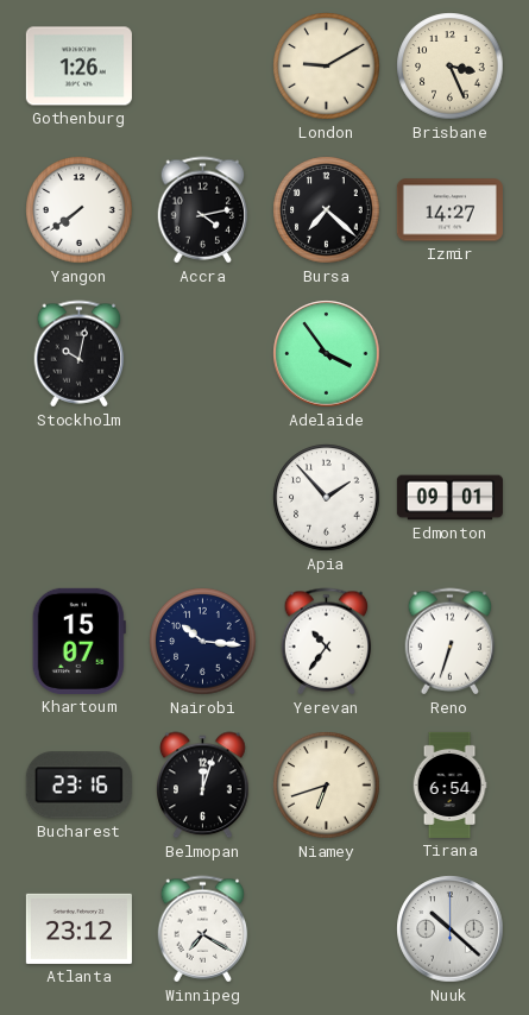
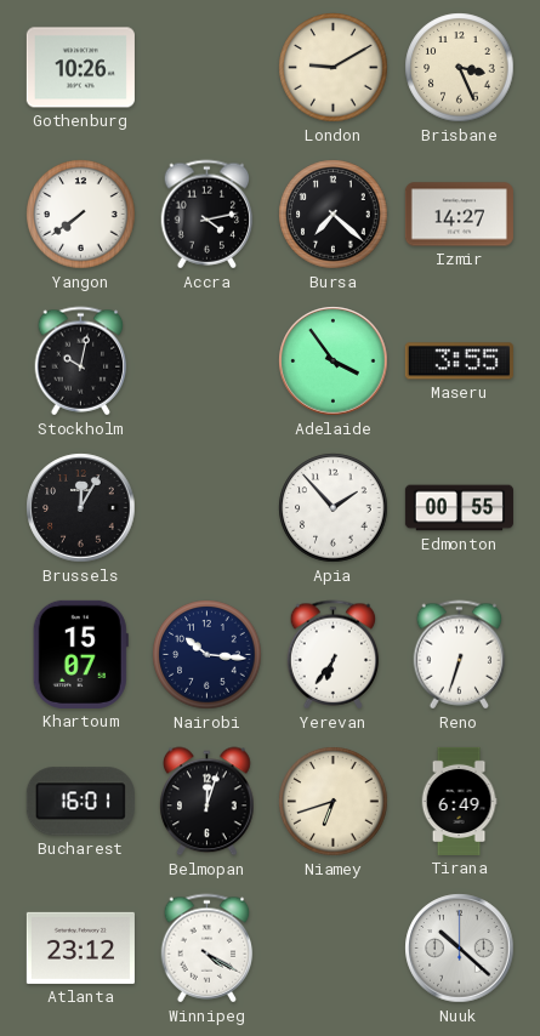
Gothenburg: 1:26 -> 10:26
Maseru: none -> 3:55
Brussels: none -> 12:05
Edmonton: 09:01 -> 00:55
Yerevan: 10:36 -> 6:36
Bucharest: 23:16 -> 16:01
Tirana: 6:54 -> 6:49
Winnipeg: 7:20 -> 4:20
